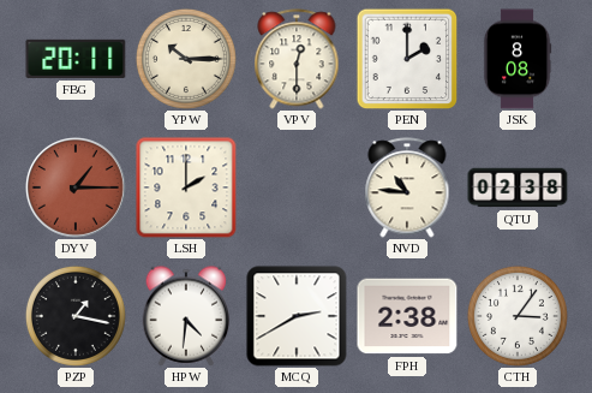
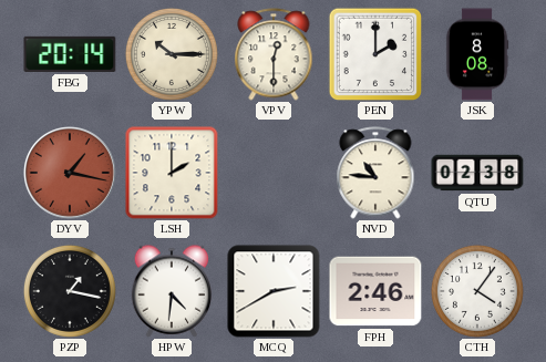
FBG: 20:11 -> 20:14
DYV: 1:15 -> 1:17
FPH: 2:38 -> 2:46
CTH: 3:06 -> 4:06
